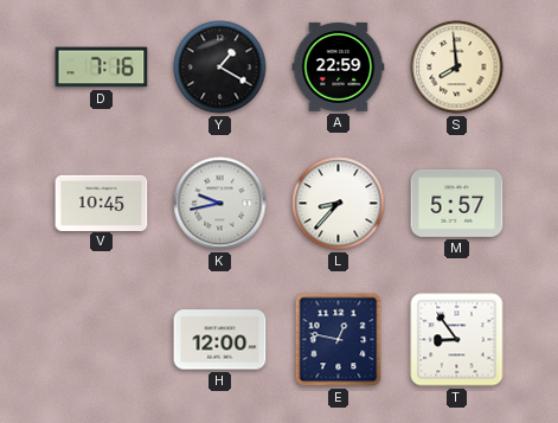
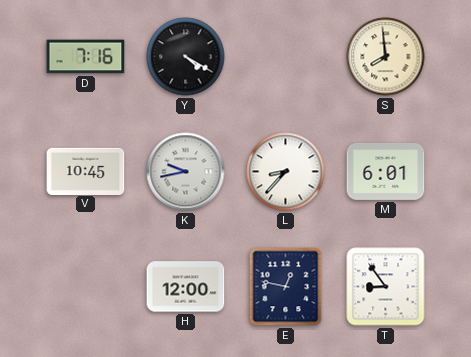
Y: 1:20 -> 4:20
A: 22:59 -> none
M: 5:57 -> 6:01
